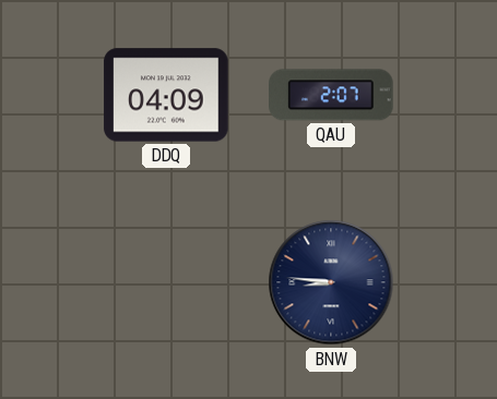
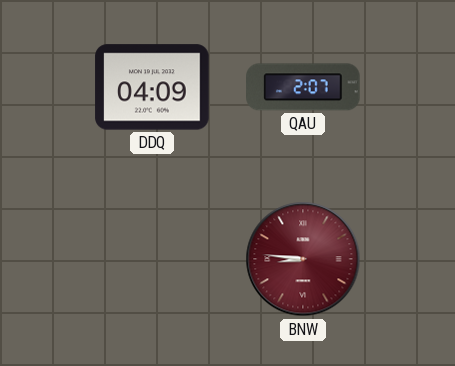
BNW dial: navy -> burgundy
